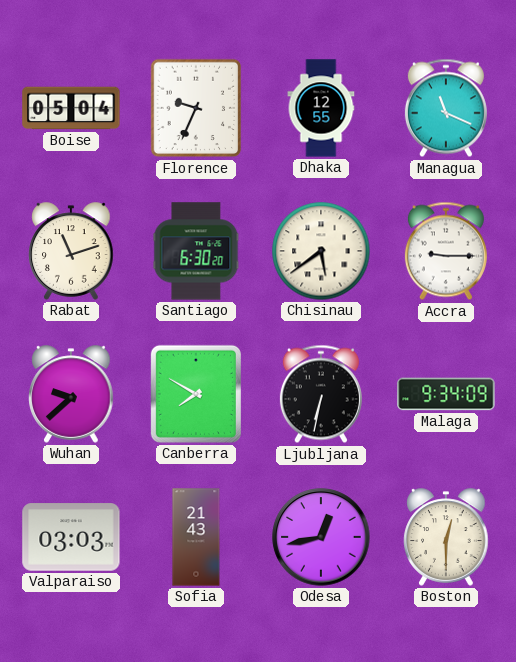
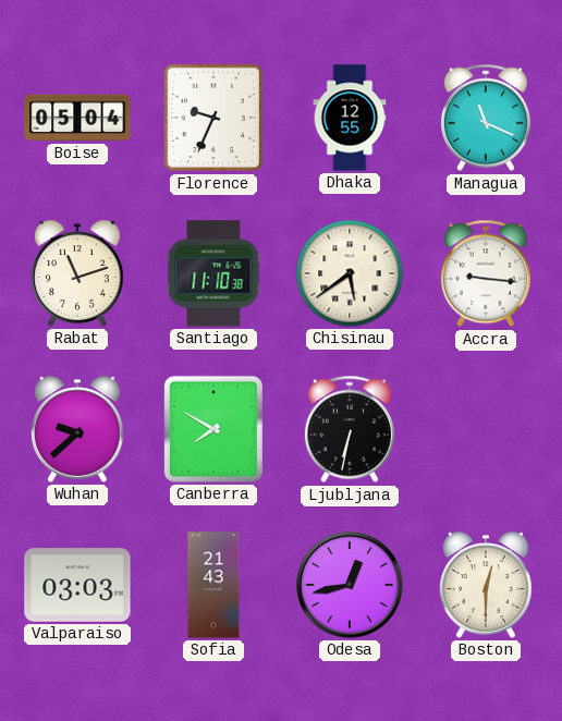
Santiago: 6:30 -> 11:10
Accra: 9:15 -> 9:16
Malaga: 9:34 -> none
